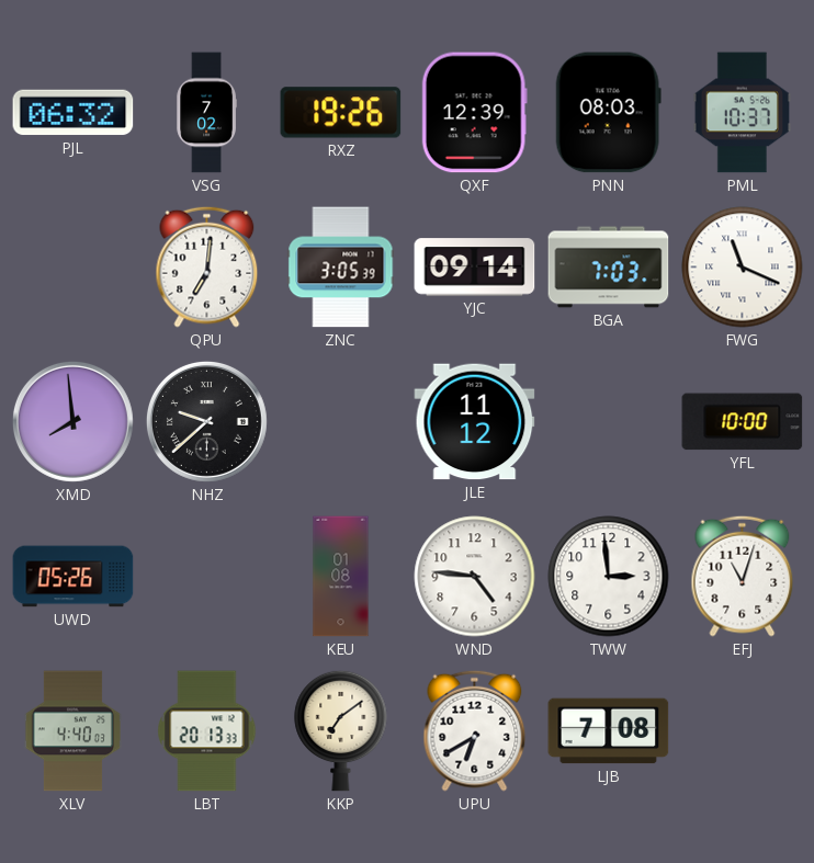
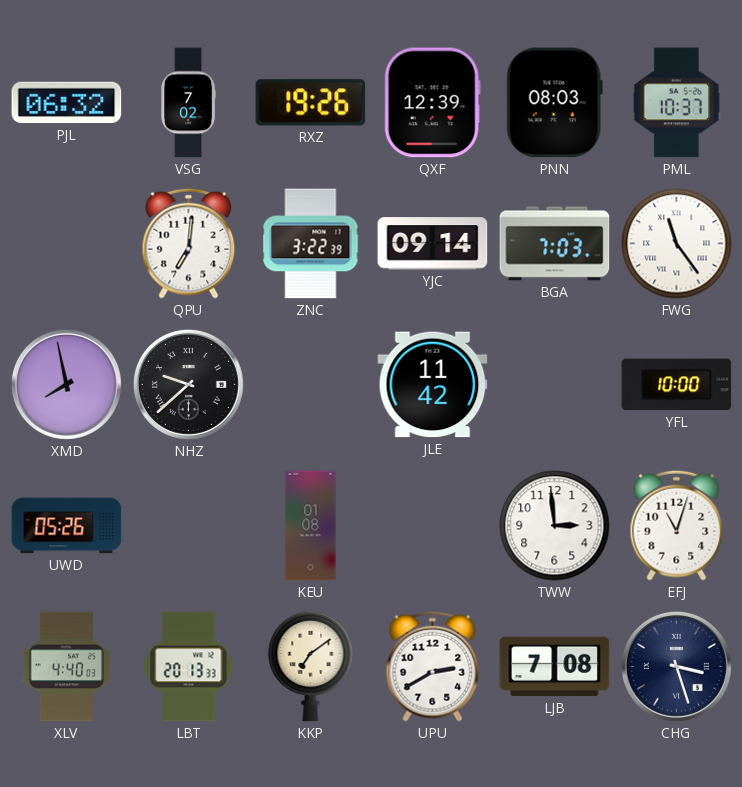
ZNC: 3:05 -> 3:22
FWG: 11:19 -> 11:24
XMD: 7:59 -> 7:58
JLE: 11:12 -> 11:42
WND: 4:46 -> none
UPU: 6:40 -> 2:40
CHG: none -> 3:27
